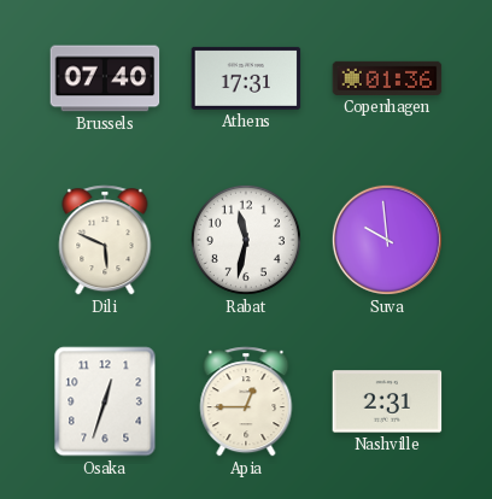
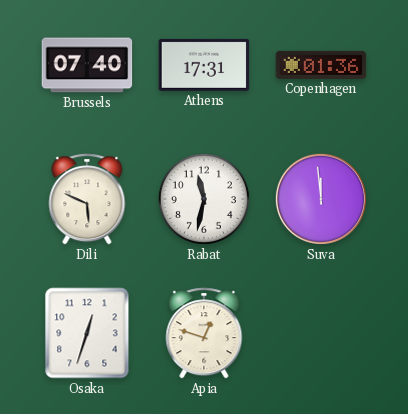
Suva: 9:59 -> 11:59
Apia: 12:45 -> 12:48
Nashville: 2:31 -> none
